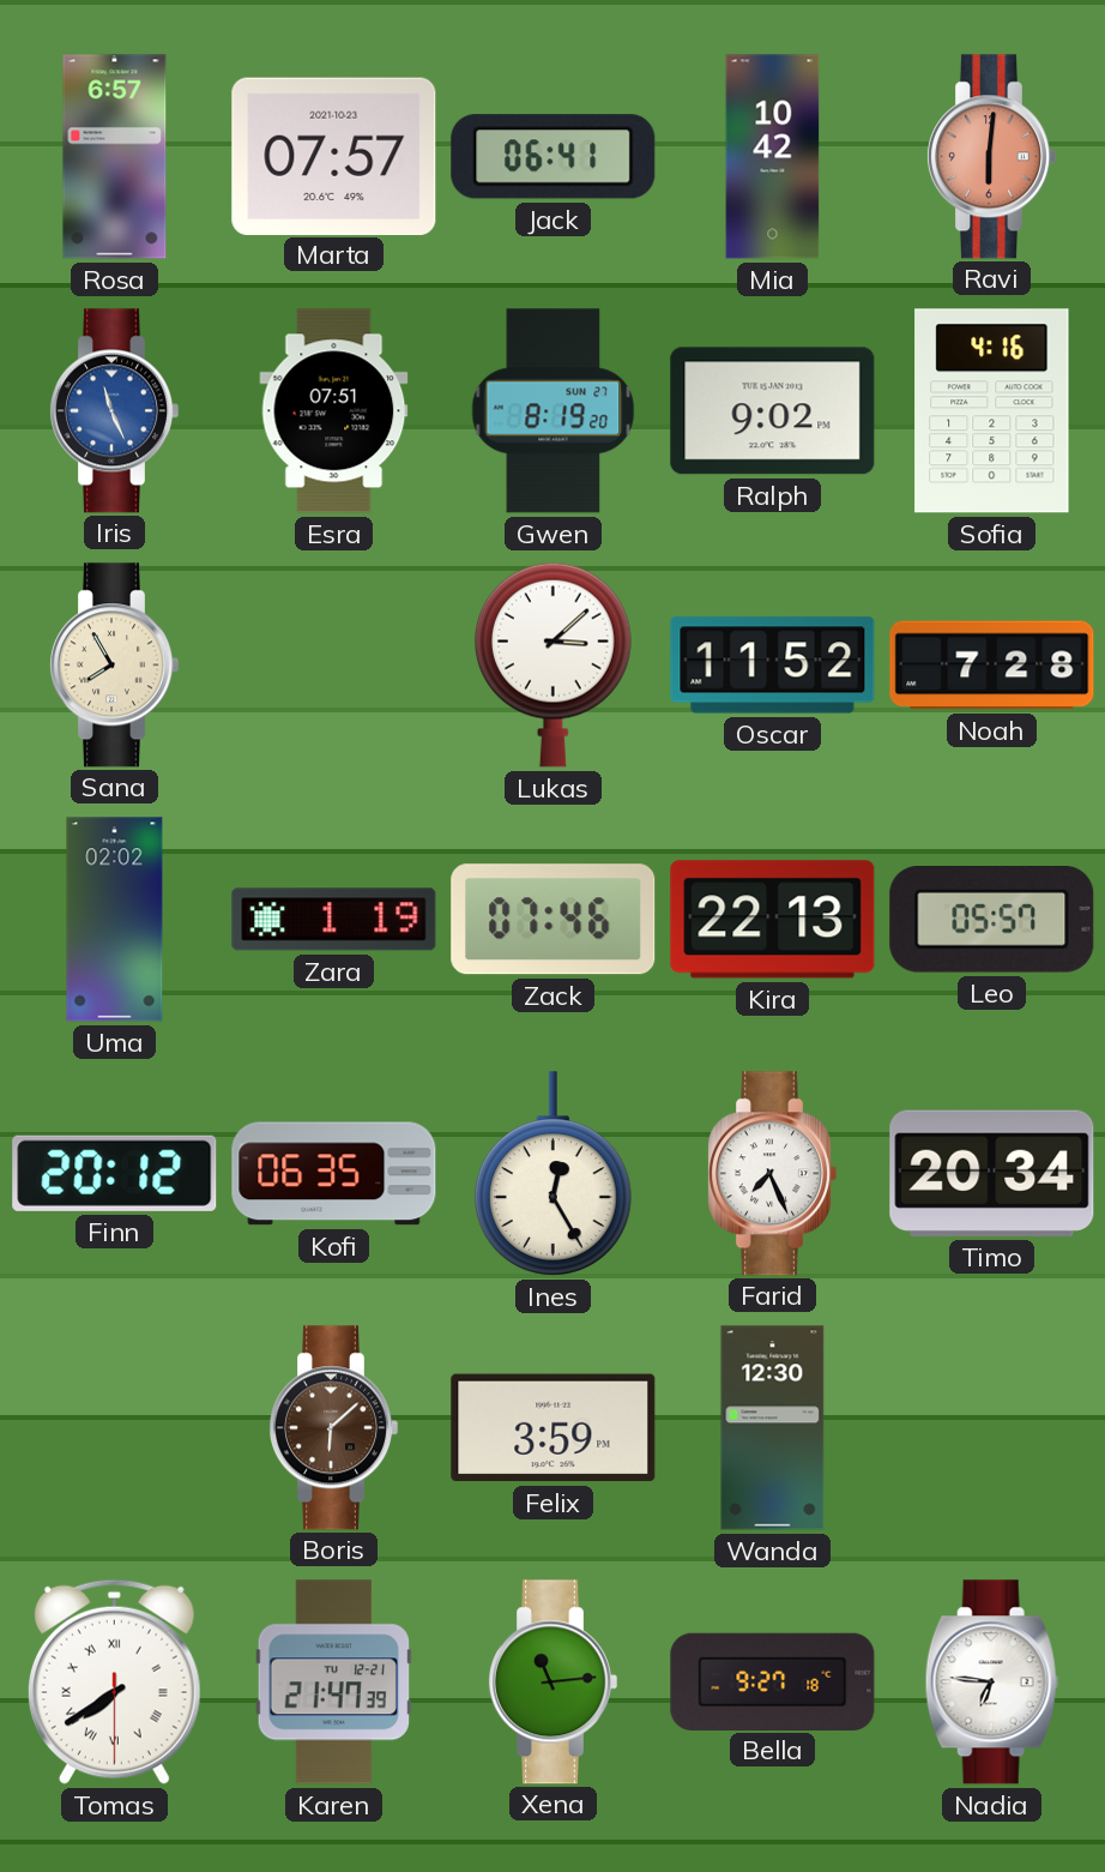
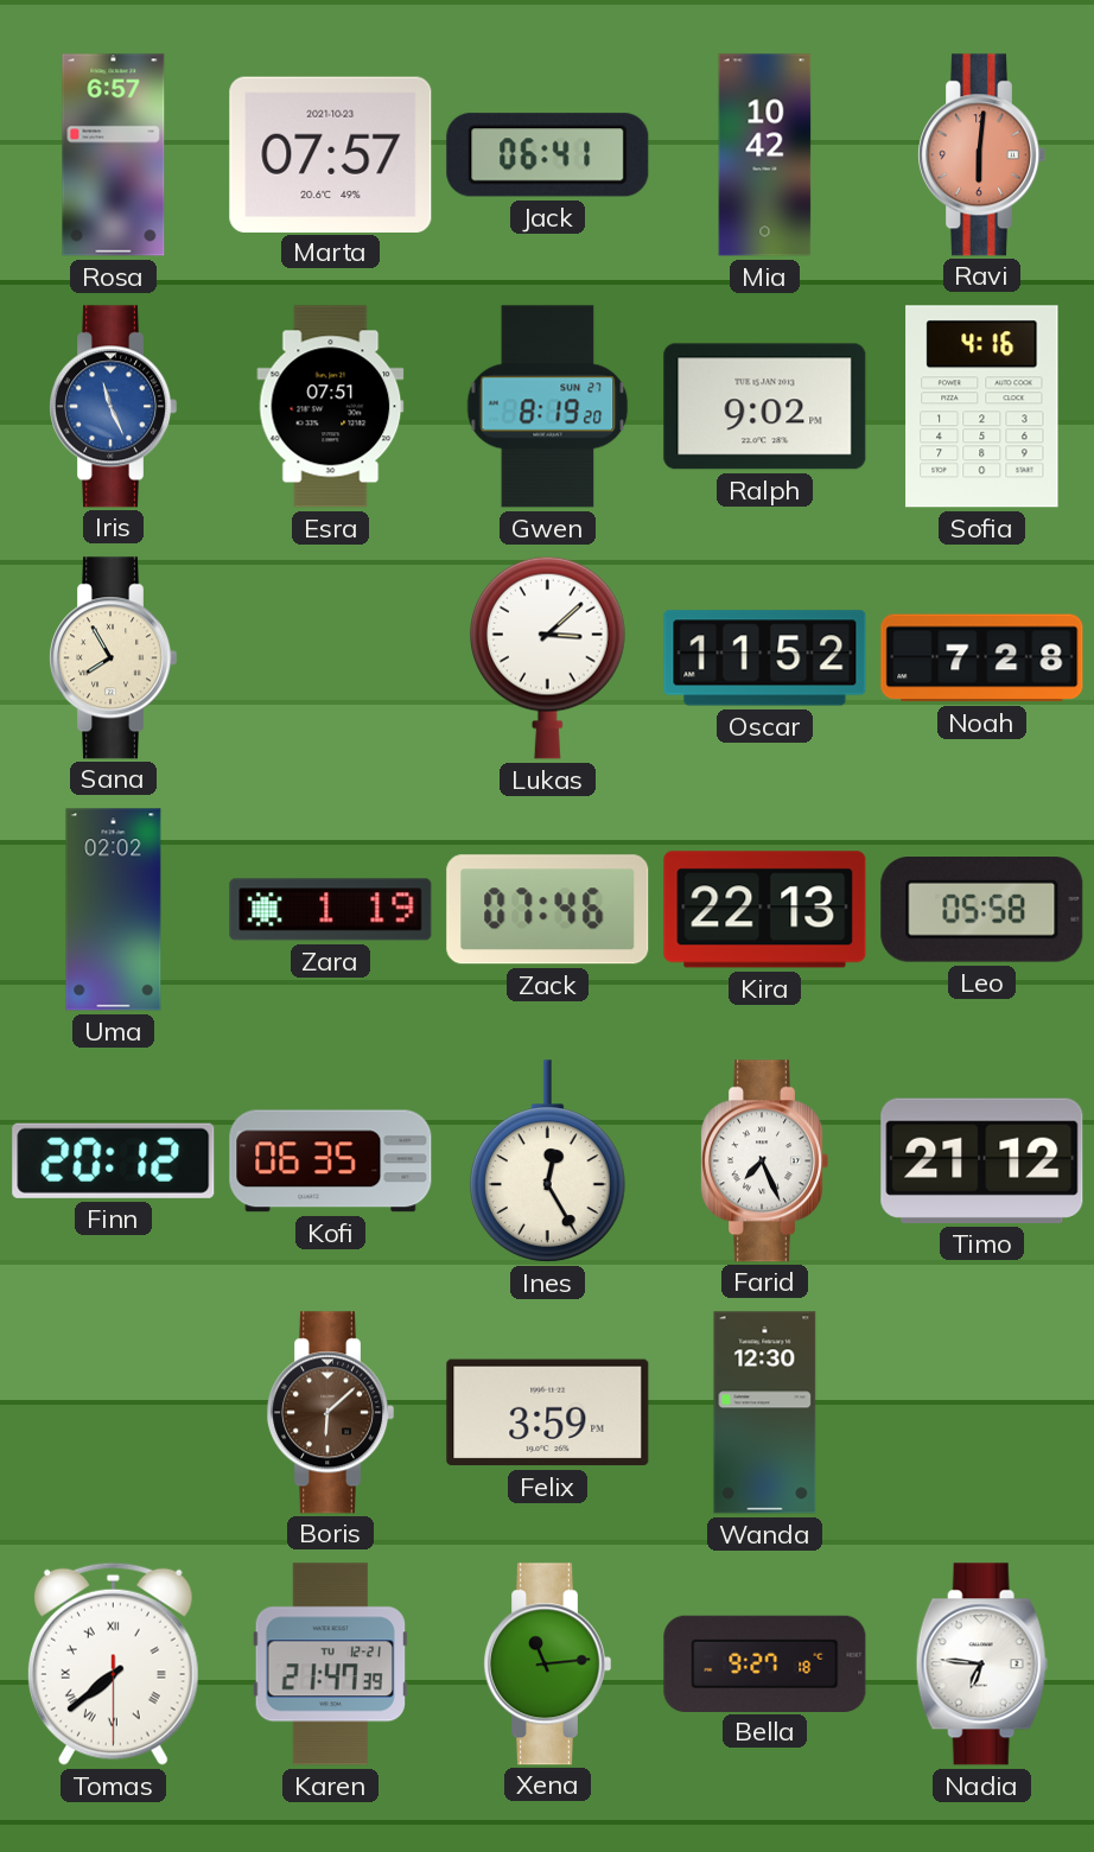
Leo: 05:57 -> 05:58
Timo: 20:34 -> 21:12
Tomas: 7:39 -> 7:38
